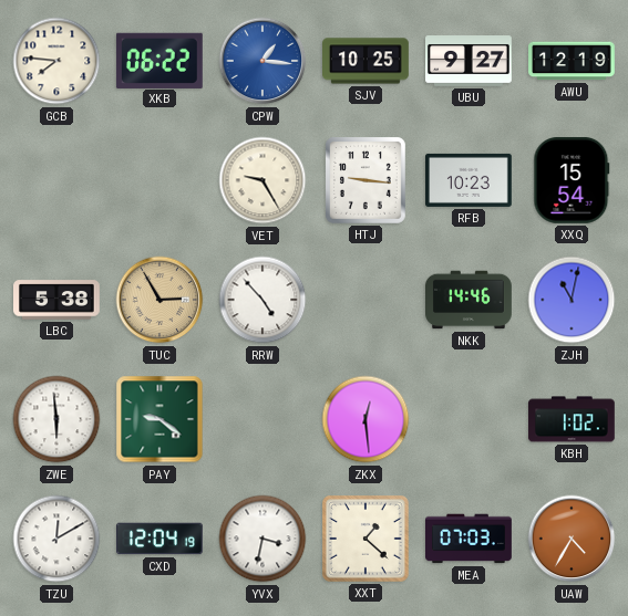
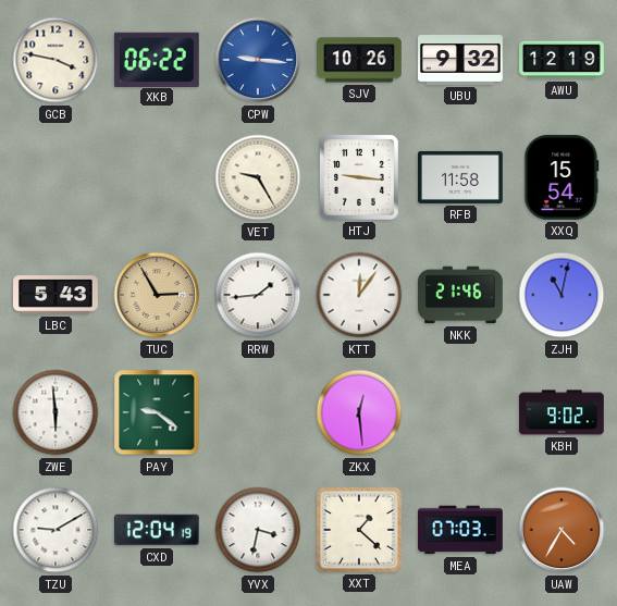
GCB: 7:46 -> 3:47
CPW: 1:16 -> 9:16
SJV: 10:25 -> 10:26
UBU: 9:27 -> 9:32
RFB: 10:23 -> 11:58
LBC: 5:38 -> 5:43
RRW: 4:53 -> 1:44
KTT: none -> 12:06
NKK: 14:46 -> 21:46
KBH: 1:02 -> 9:02
TZU: 12:10 -> 9:10
